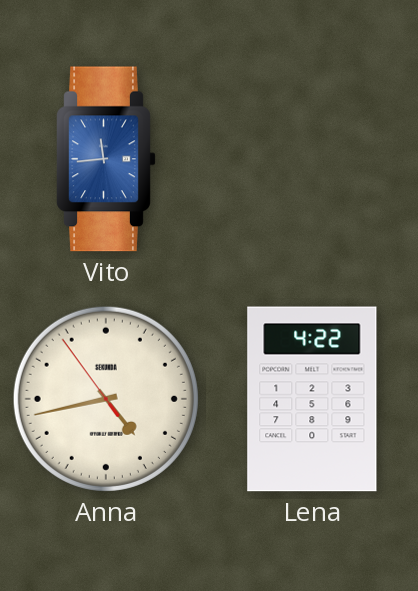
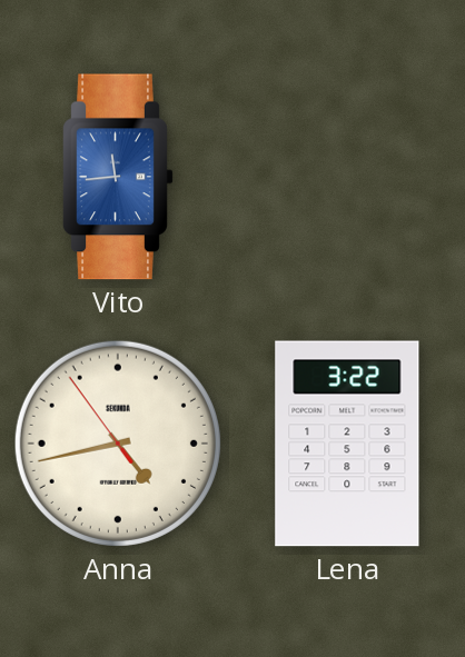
Lena: 4:22 -> 3:22
